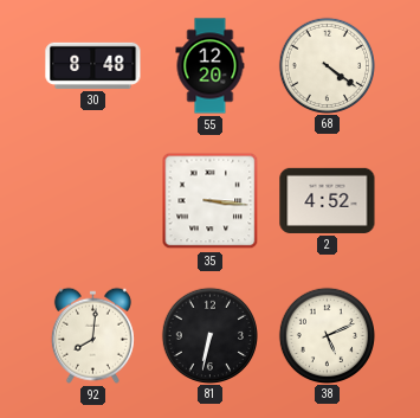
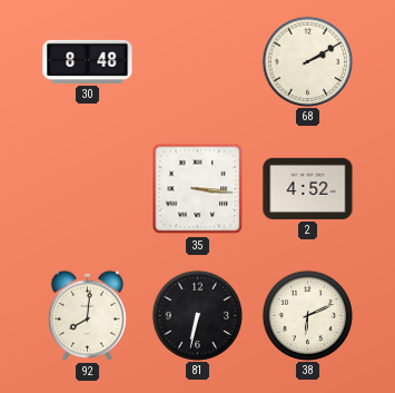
55: 12:20 -> none
68: 4:21 -> 2:10
38: 5:11 -> 6:11
